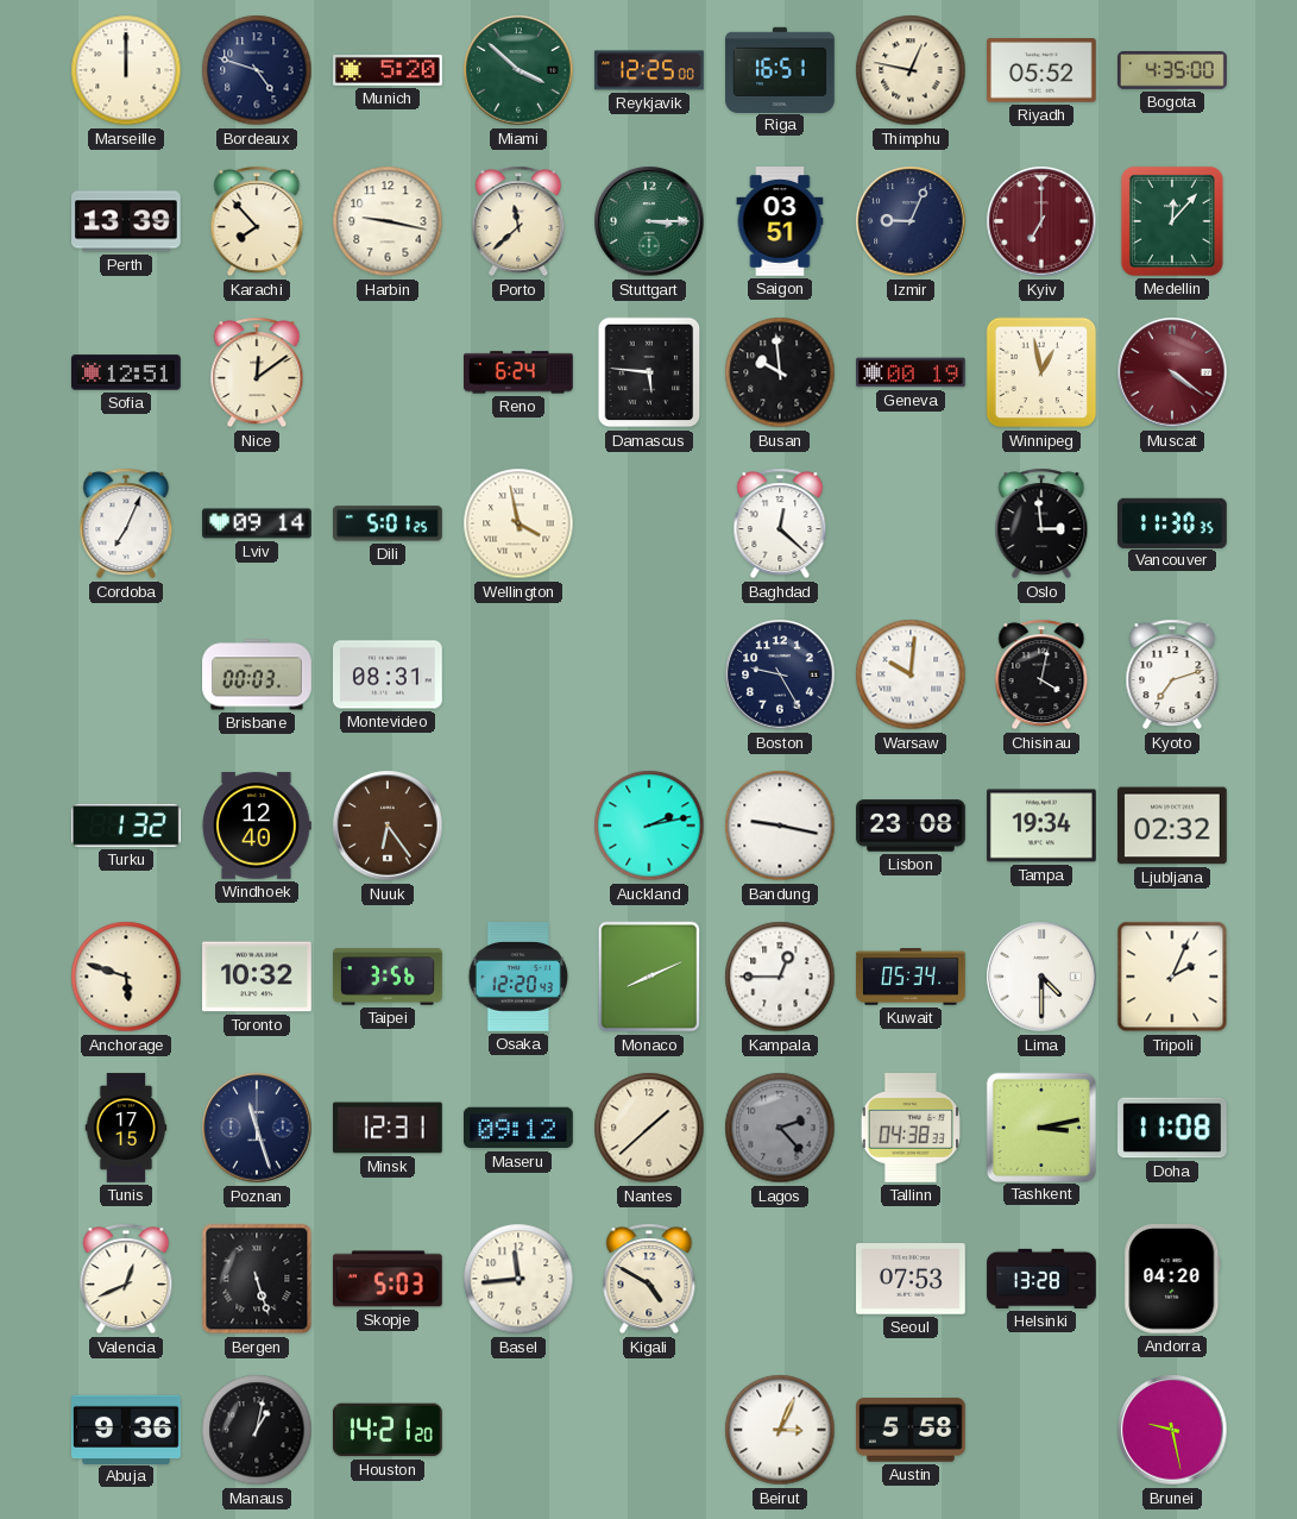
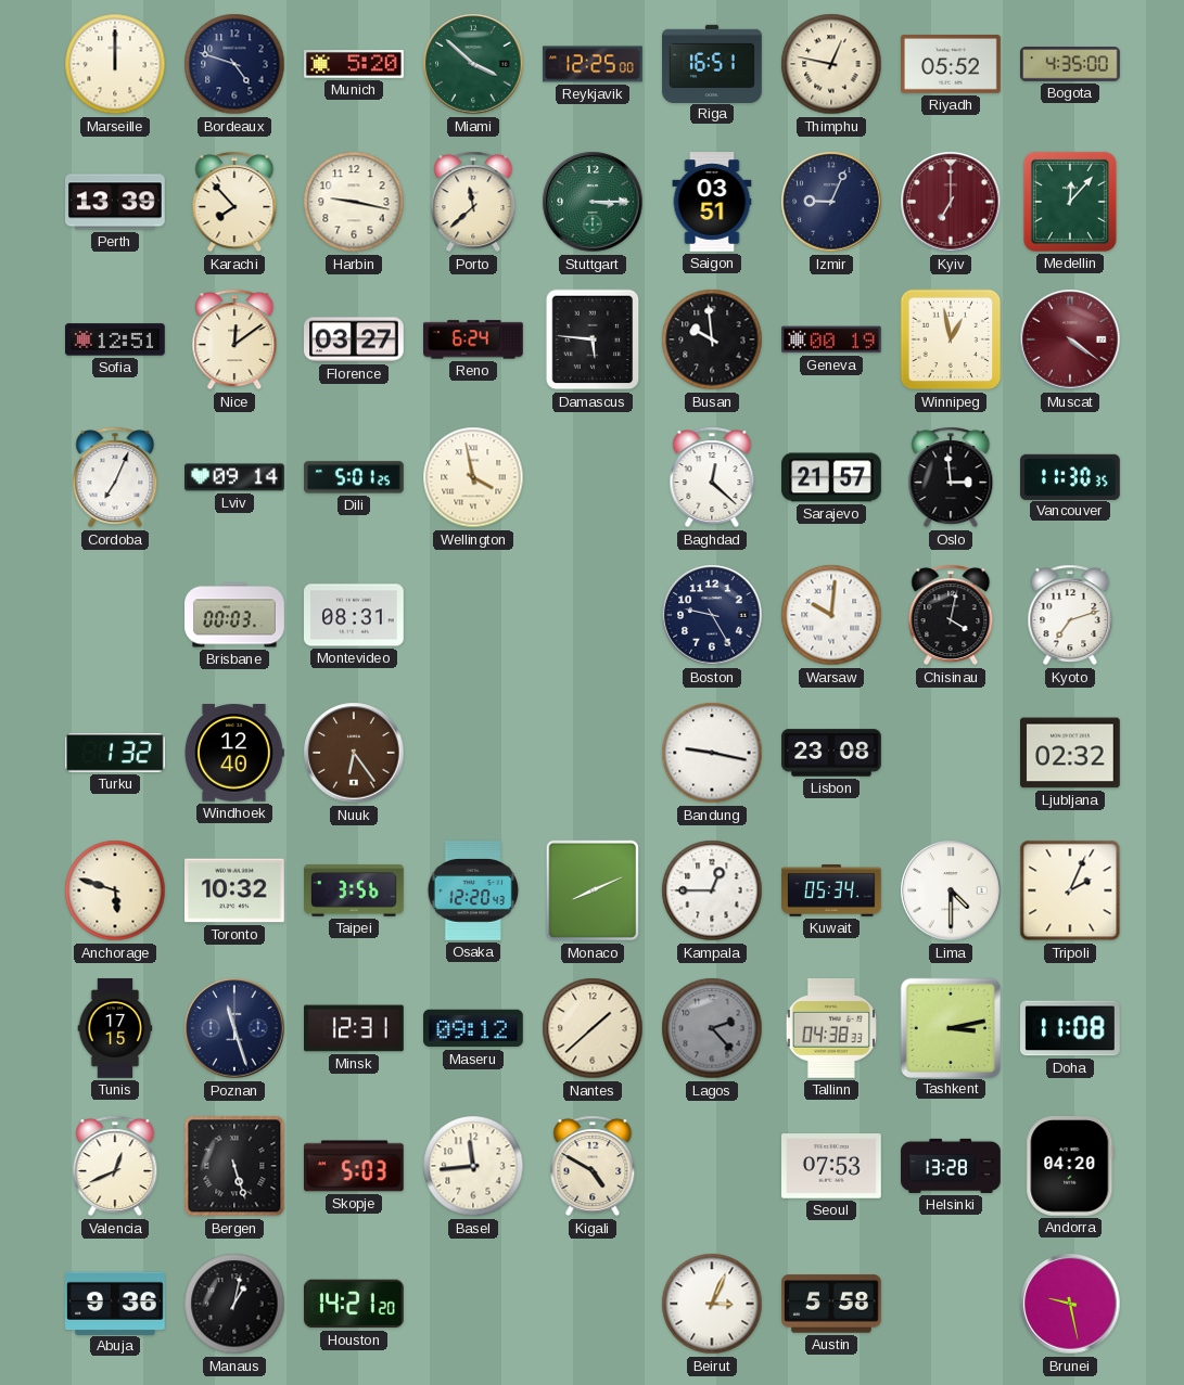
Florence: none -> 03:27
Sarajevo: none -> 21:57
Auckland: 2:13 -> none
Tampa: 19:34 -> none
